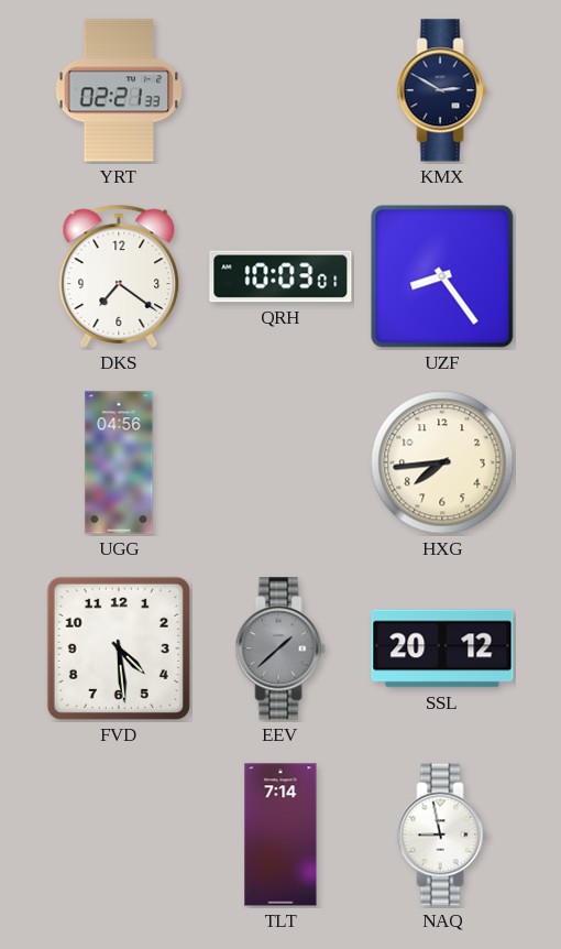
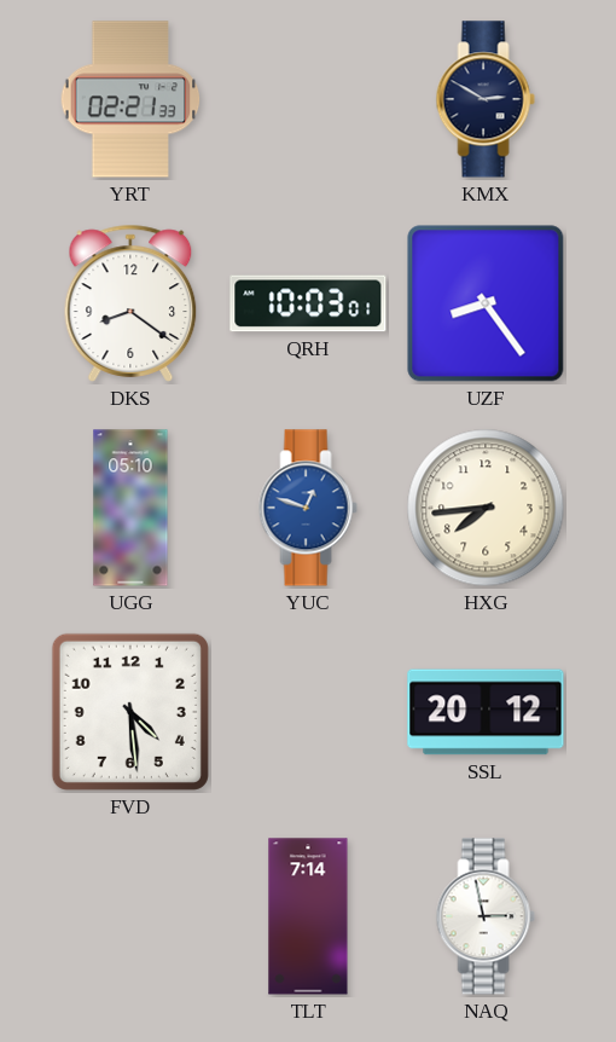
DKS: 7:21 -> 8:21
UGG: 04:56 -> 05:10
YUC: none -> 12:48
EEV: 1:38 -> none
NAQ: 8:58 -> 2:58
